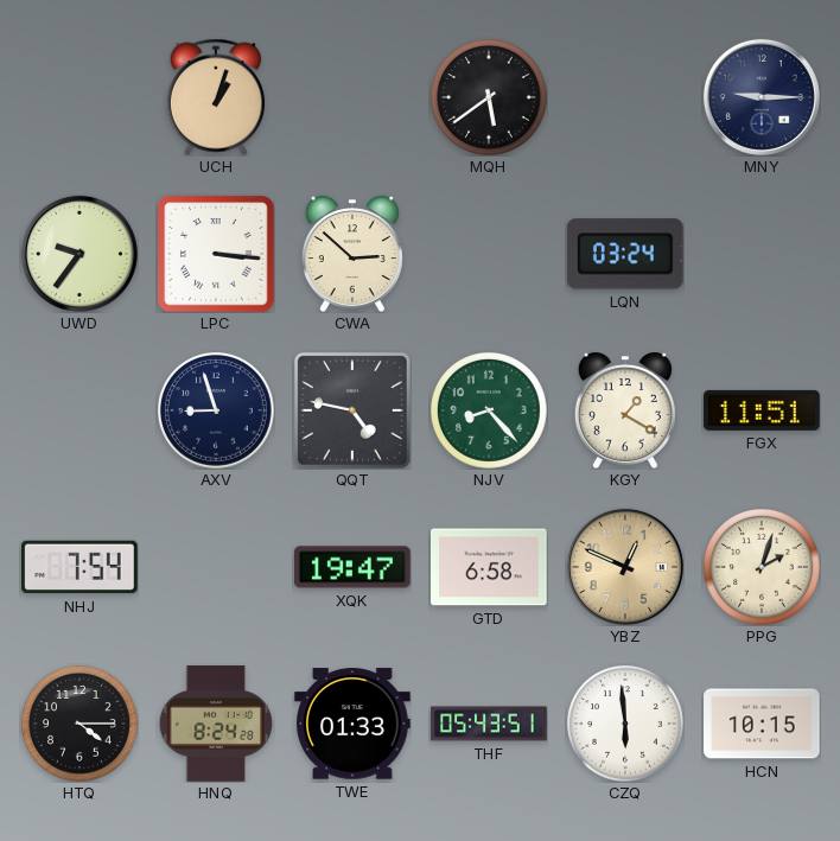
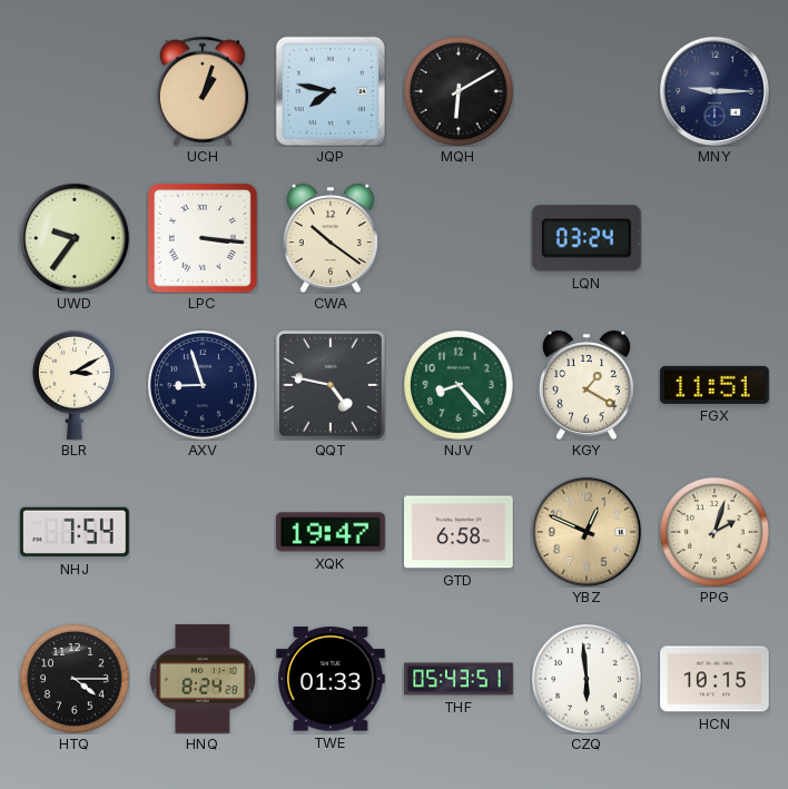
JQP: none -> 7:47
MQH: 5:39 -> 6:10
CWA: 2:52 -> 10:21
BLR: none -> 3:10
